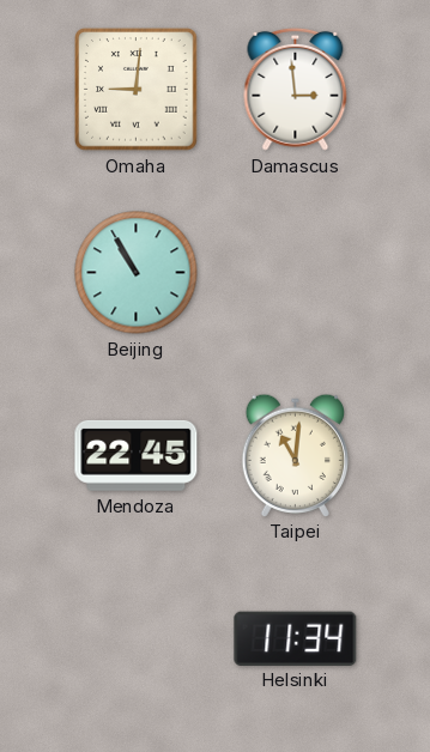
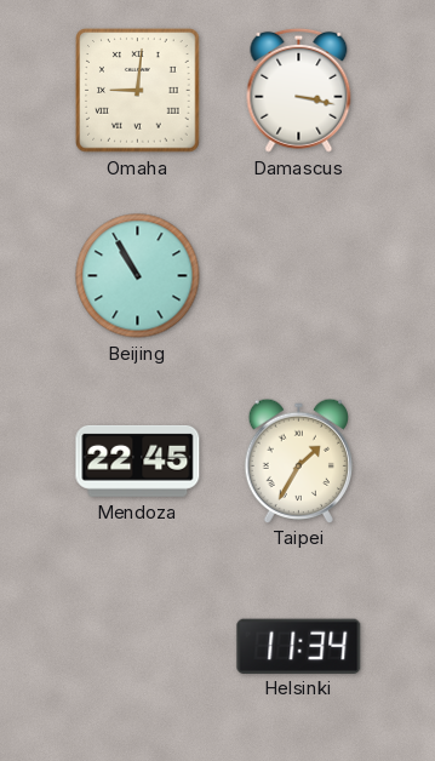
Damascus: 2:59 -> 3:17
Taipei: 11:01 -> 1:35
